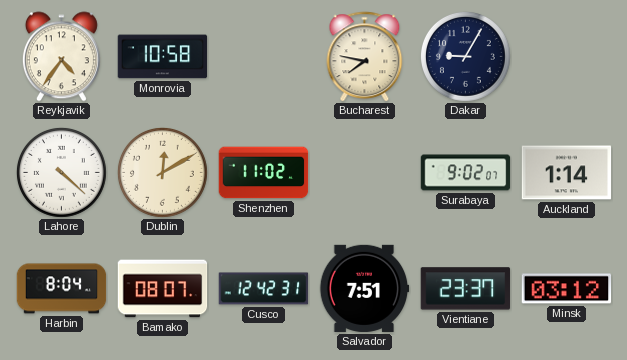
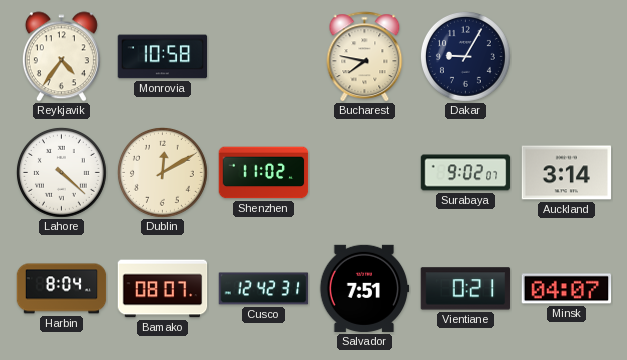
Auckland: 1:14 -> 3:14
Vientiane: 23:37 -> 0:21
Minsk: 03:12 -> 04:07
